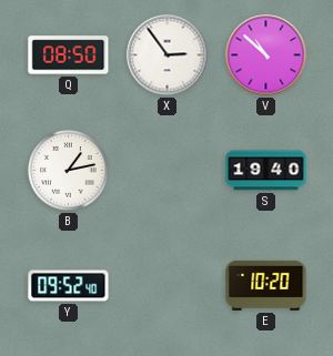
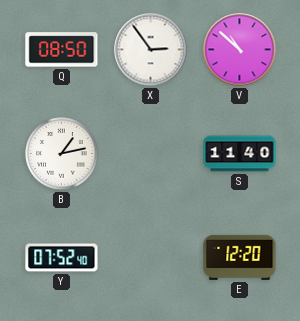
S: 19:40 -> 11:40
Y: 09:52 -> 07:52
E: 10:20 -> 12:20
